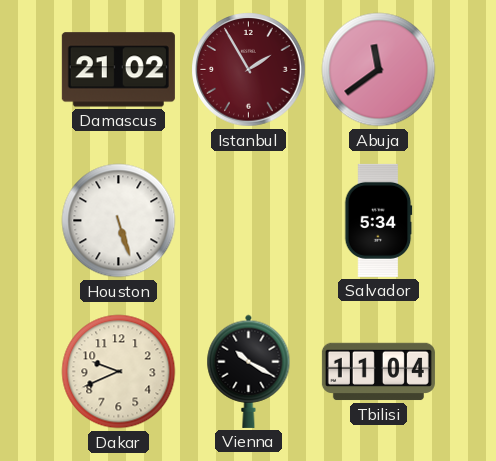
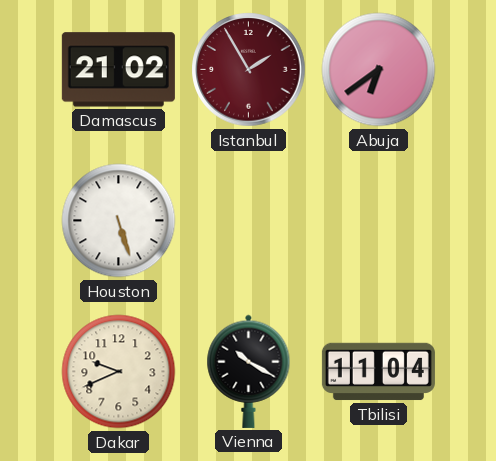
Abuja: 11:39 -> 6:39
Salvador: 5:34 -> none
